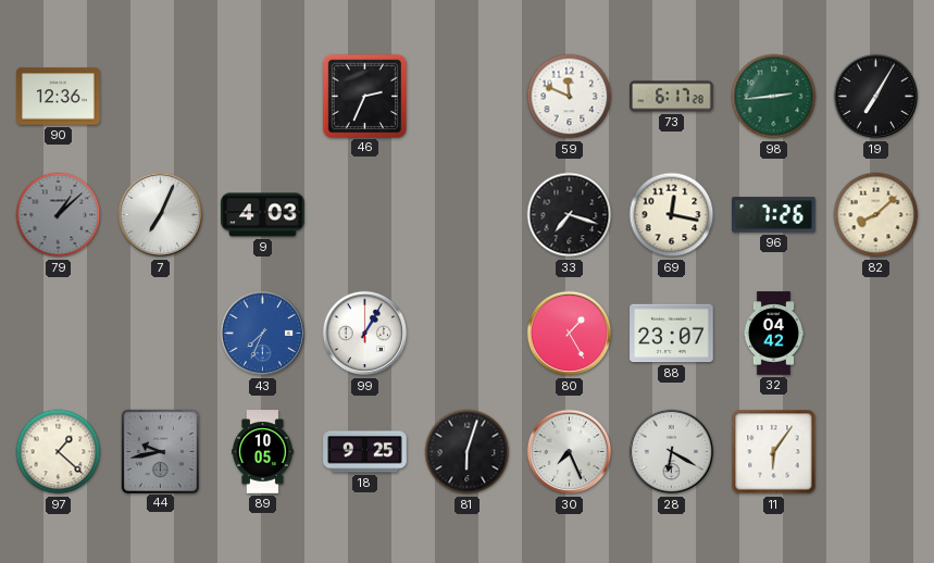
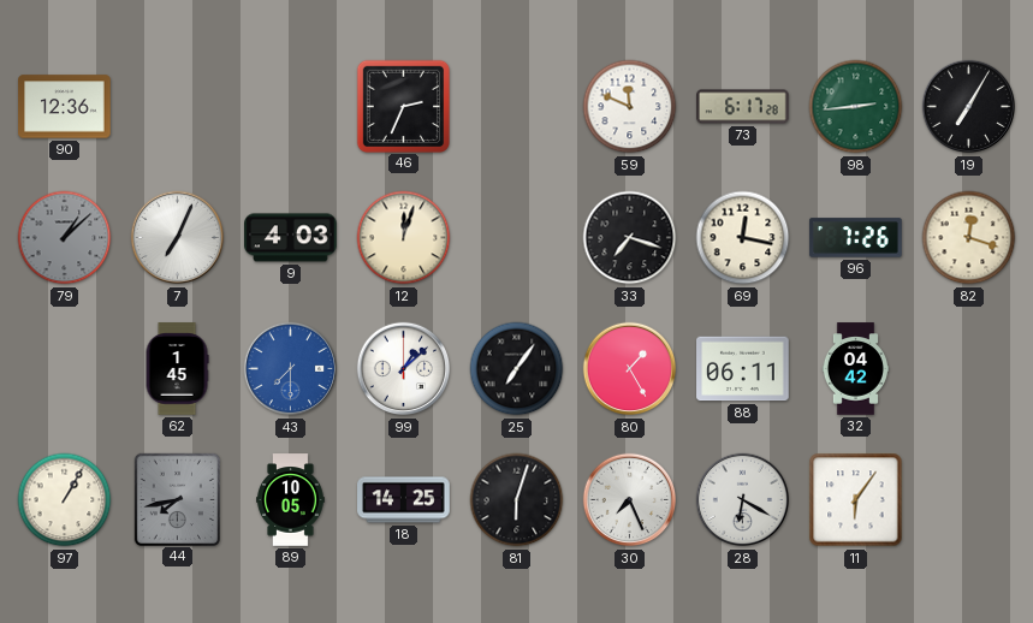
12: none -> 12:03
82: 8:08 -> 12:18
62: none -> 1:45
43: 7:34 -> 7:30
99: 1:05 -> 1:08
25: none -> 7:06
88: 23:07 -> 06:11
97: 1:22 -> 1:05
44: 9:43 -> 7:43
18: 9:25 -> 14:25
